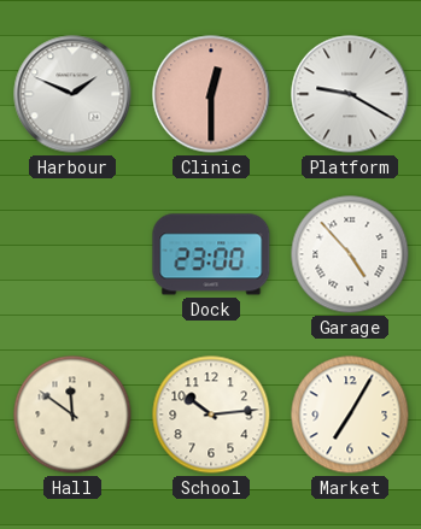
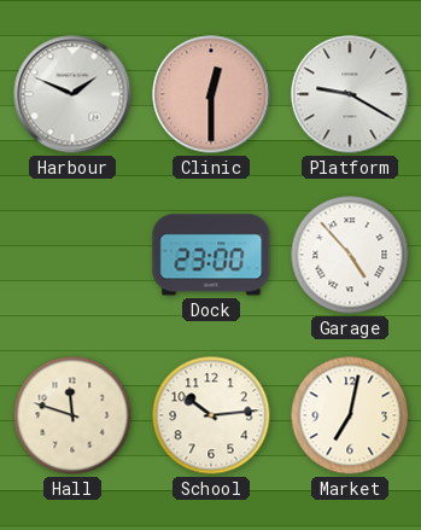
Hall: 11:51 -> 11:48
Market: 7:05 -> 7:02
